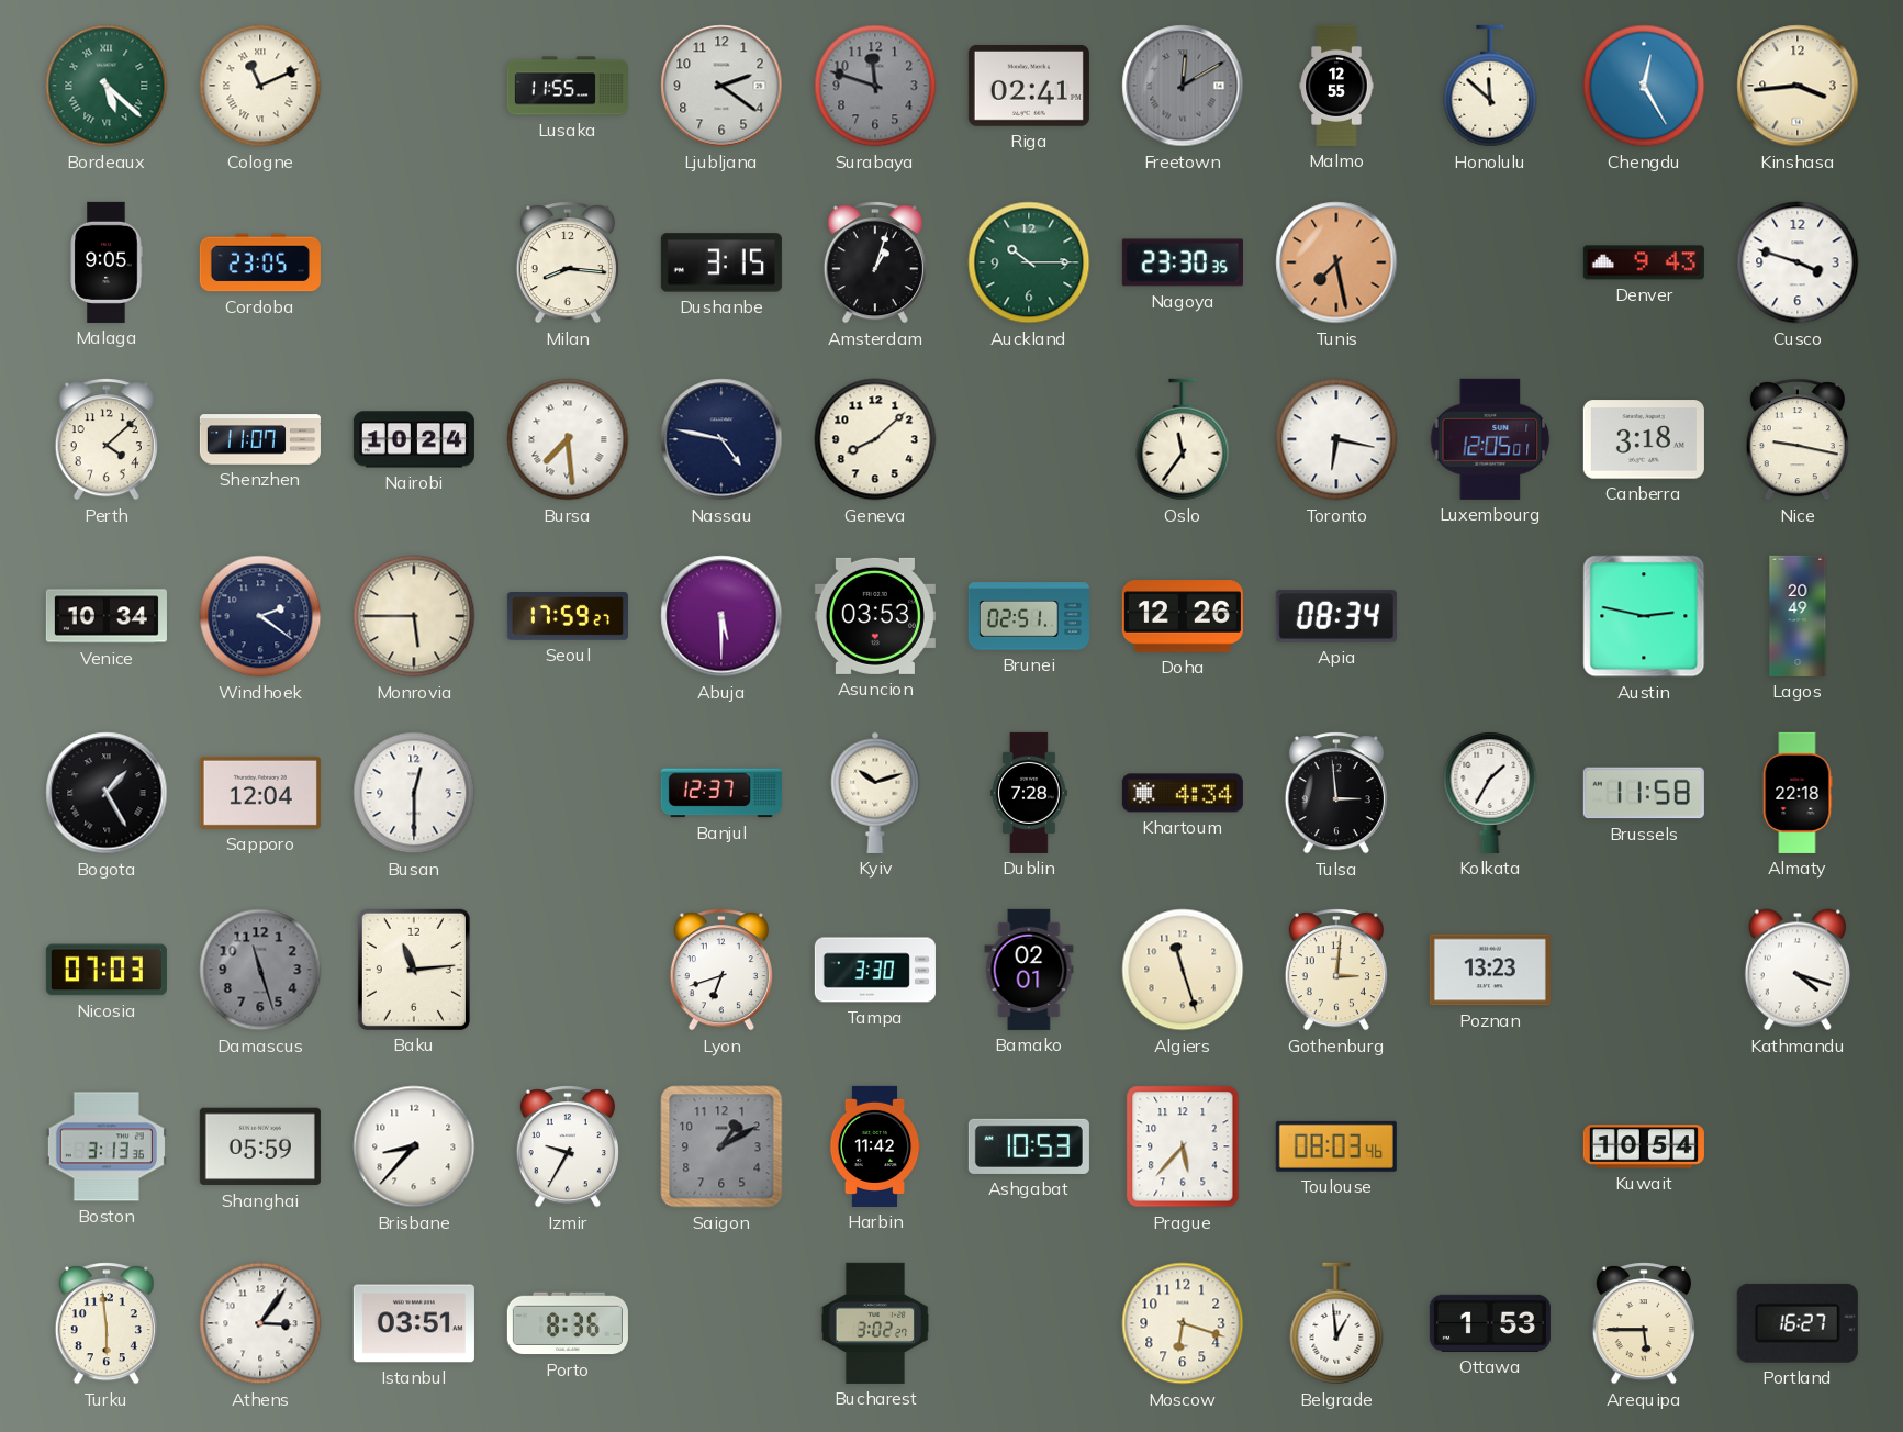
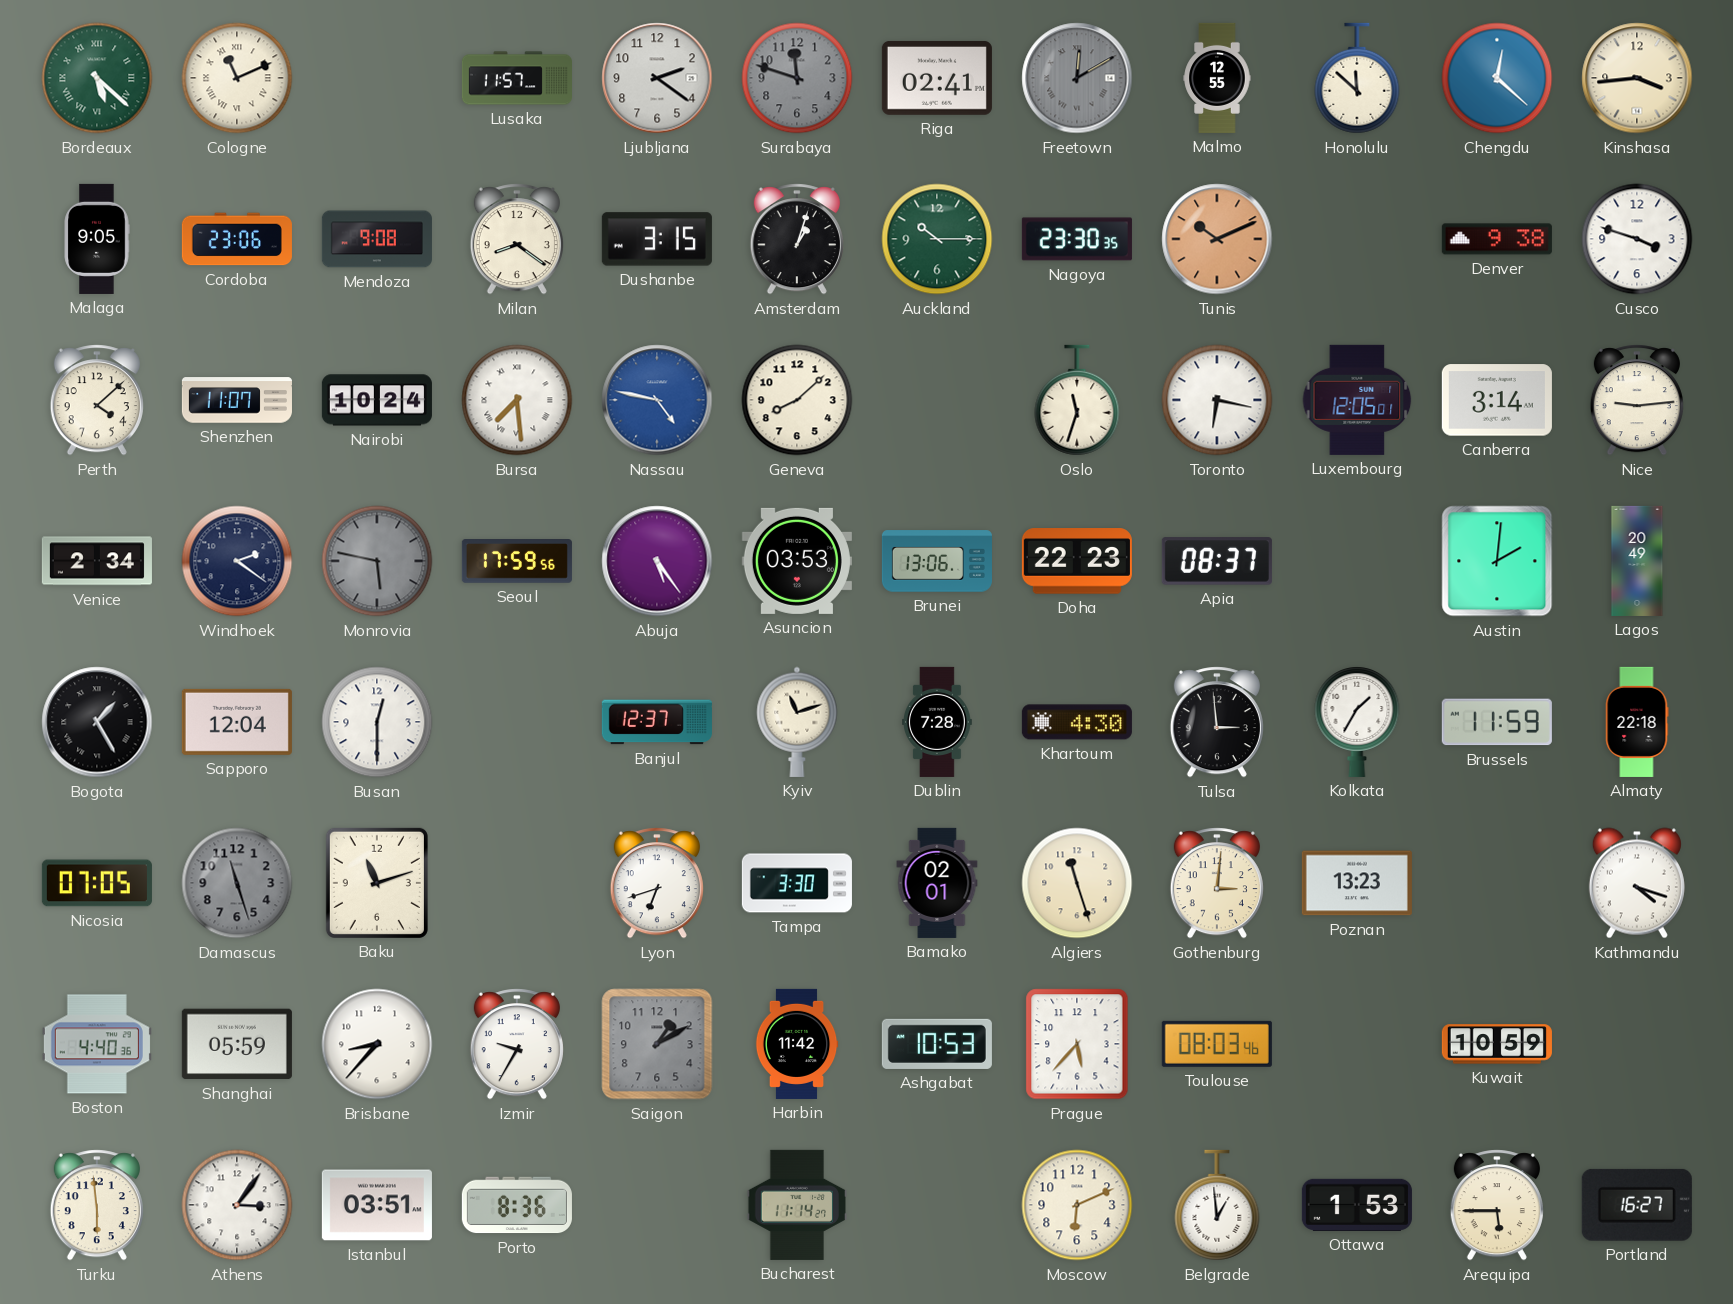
Lusaka: 11:55 -> 11:57
Chengdu: 12:25 -> 12:22
Cordoba: 23:05 -> 23:06
Mendoza: none -> 9:08
Milan: 8:16 -> 8:21
Tunis: 7:28 -> 10:11
Denver: 9:43 -> 9:38
Nassau dial: navy -> blue
Oslo: 11:36 -> 11:33
Canberra: 3:18 -> 3:14
Nice: 9:17 -> 9:14
Venice: 10:34 -> 2:34
Monrovia: 5:45 -> 5:47
Monrovia dial: cream -> grey
Seoul: 17:59:27 -> 17:59:56
Abuja: 5:30 -> 5:24
Brunei: 02:51 -> 13:06
Doha: 12:26 -> 22:23
Apia: 08:34 -> 08:37
Austin: 2:47 -> 2:01
Kyiv: 10:12 -> 11:12
Khartoum: 4:34 -> 4:30
Brussels: 11:58 -> 11:59
Nicosia: 07:03 -> 07:05
Baku: 11:14 -> 11:12
Boston: 3:13 -> 4:40
Kuwait: 10:54 -> 10:59
Bucharest: 3:02 -> 11:14
Moscow: 6:18 -> 6:11
